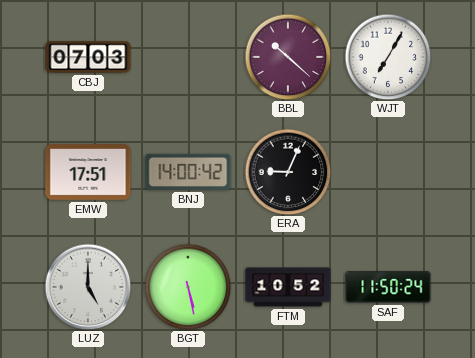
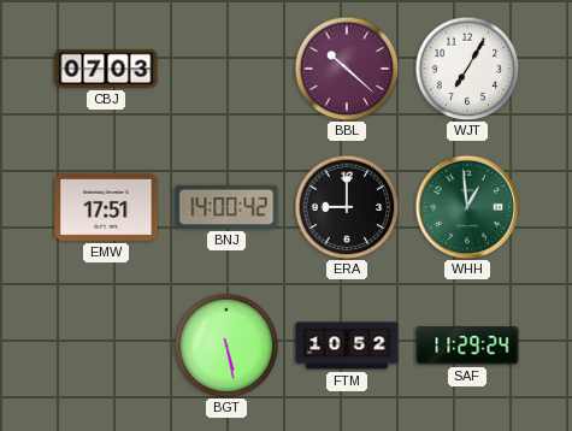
ERA: 9:04 -> 9:00
WHH: none -> 12:59
LUZ: 5:00 -> none
SAF: 11:50 -> 11:29
